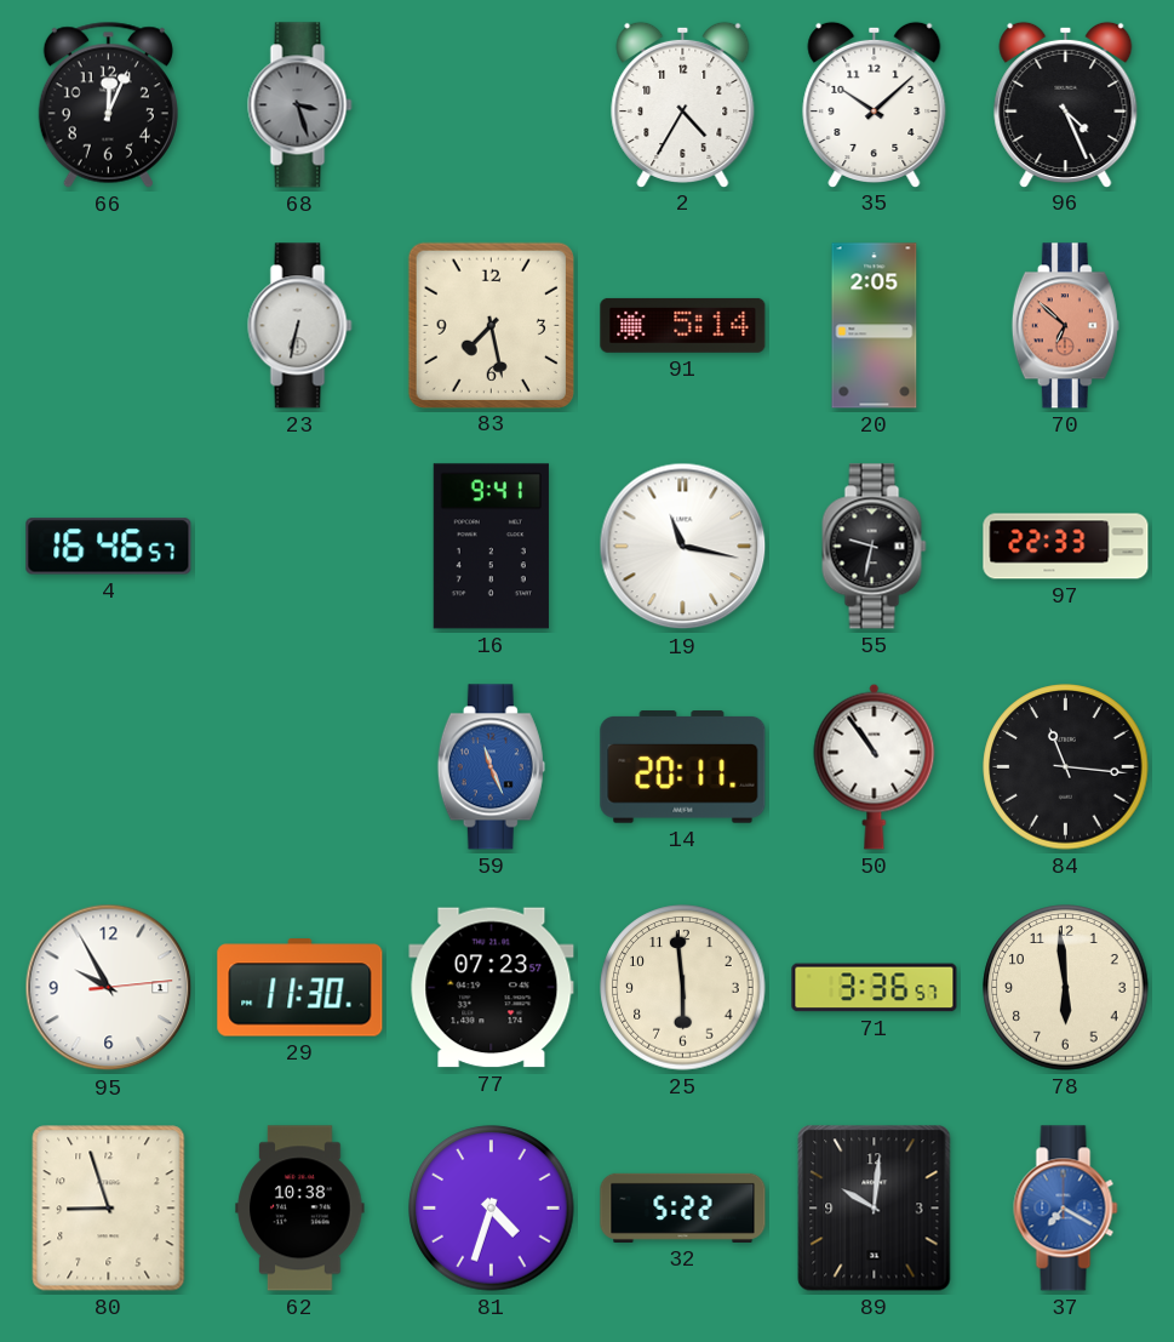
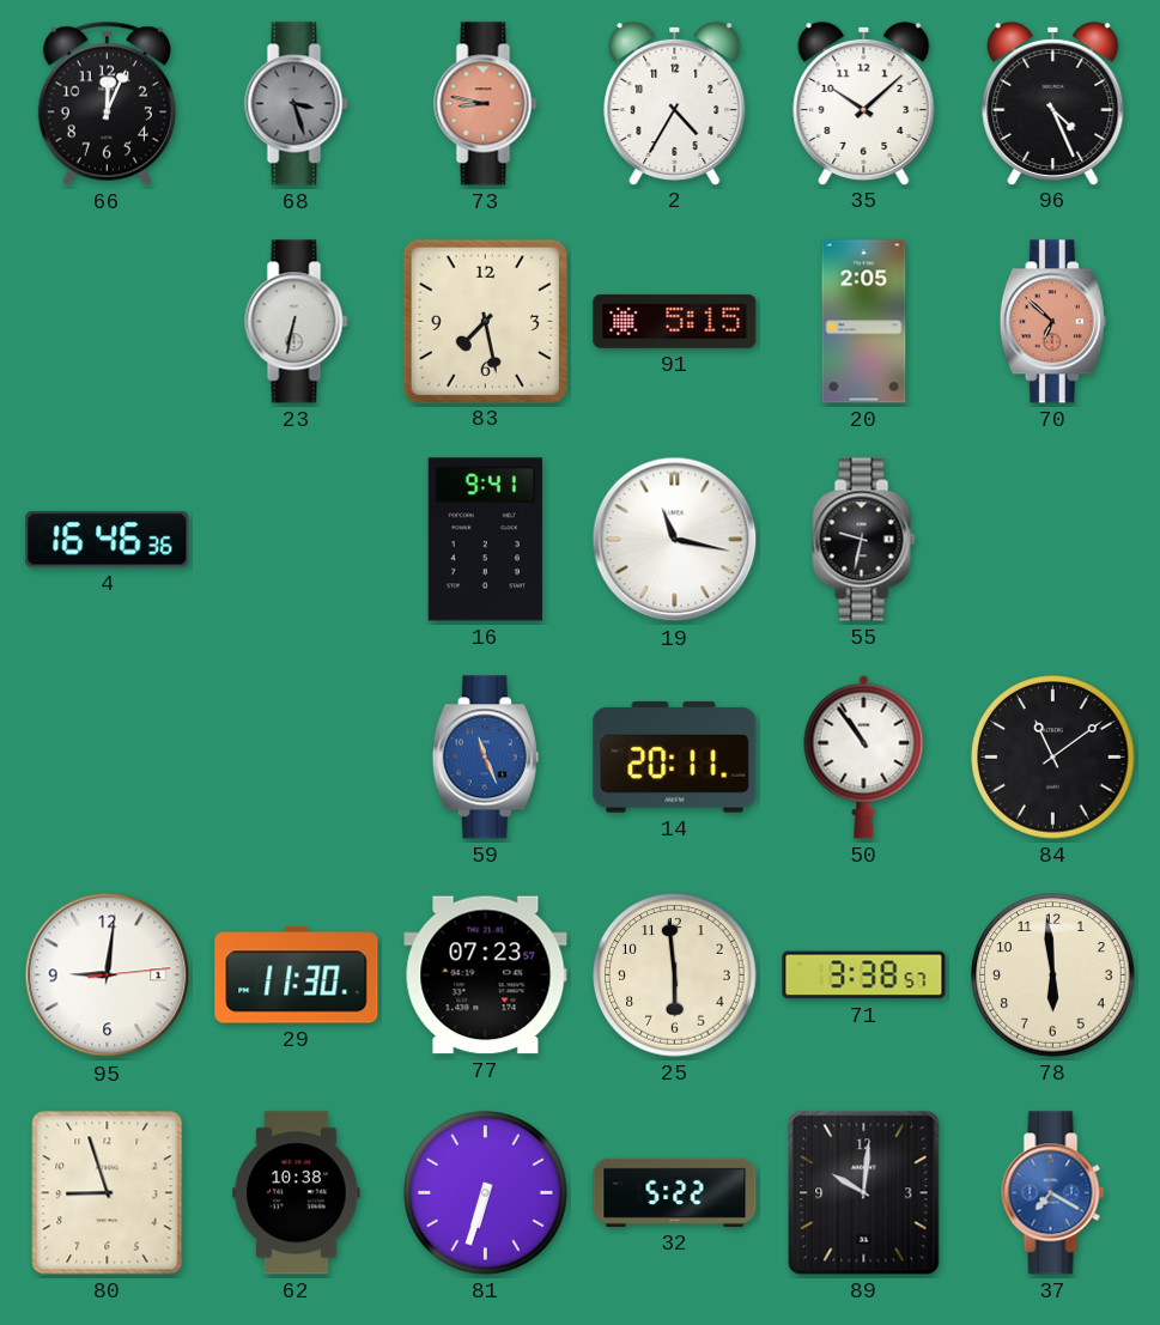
73: none -> 8:47
91: 5:14 -> 5:15
4: 16:46:57 -> 16:46:36
97: 22:33 -> none
84: 11:16 -> 11:09
95: 9:55 -> 9:01
71: 3:36 -> 3:38
81: 4:33 -> 6:33
